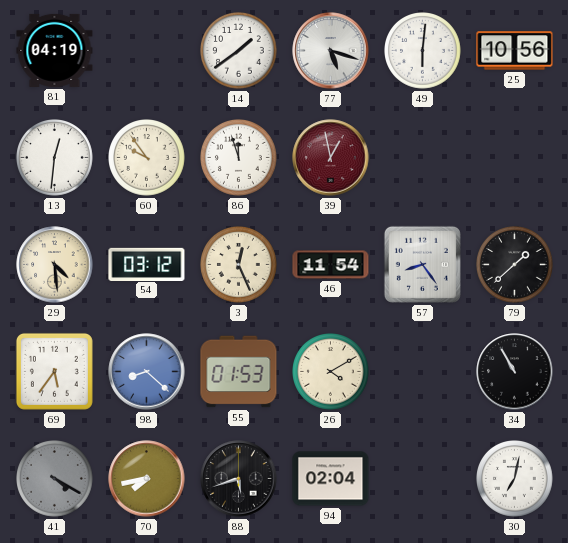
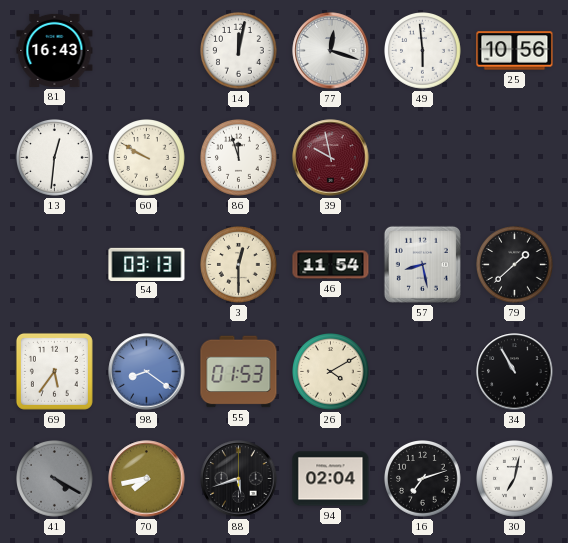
81: 04:19 -> 16:43
14: 1:39 -> 12:02
77: 5:18 -> 12:18
49: 6:01 -> 5:59
60: 9:54 -> 9:50
39: 12:58 -> 9:58
29: 4:29 -> none
54: 03:12 -> 03:13
3: 12:26 -> 12:30
57: 8:24 -> 8:28
98: 8:22 -> 8:21
16: none -> 7:12
